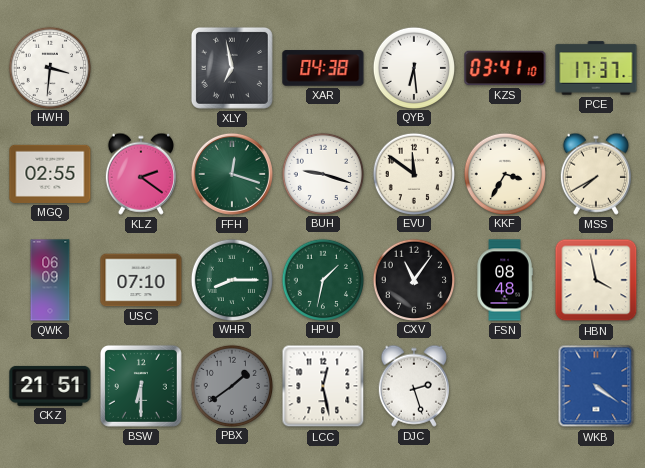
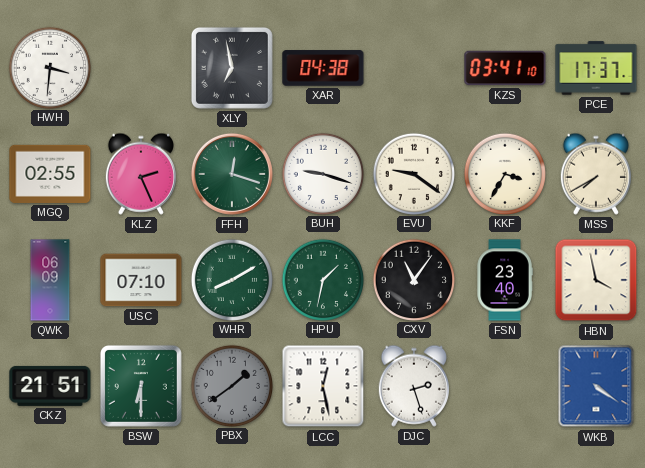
QYB: 6:29 -> none
KLZ: 2:21 -> 2:26
EVU: 11:51 -> 9:21
WHR: 8:15 -> 8:10
FSN: 08:48 -> 23:40
